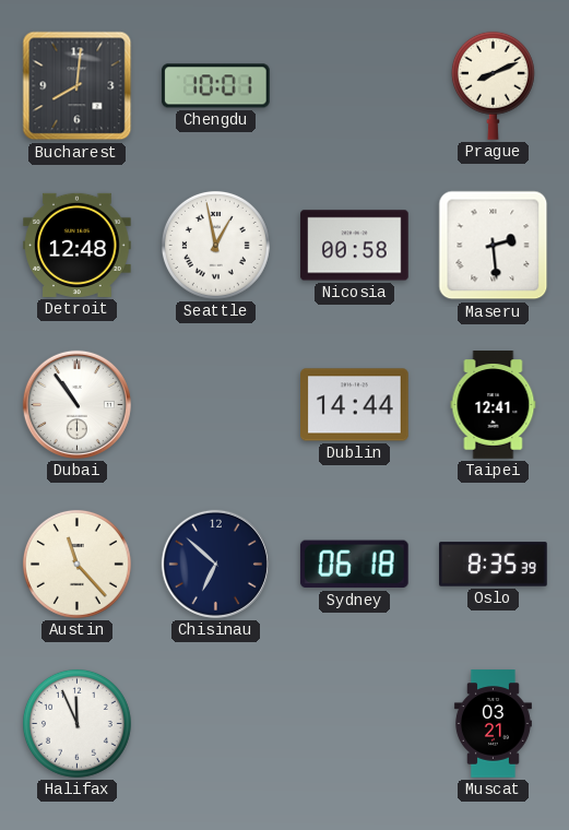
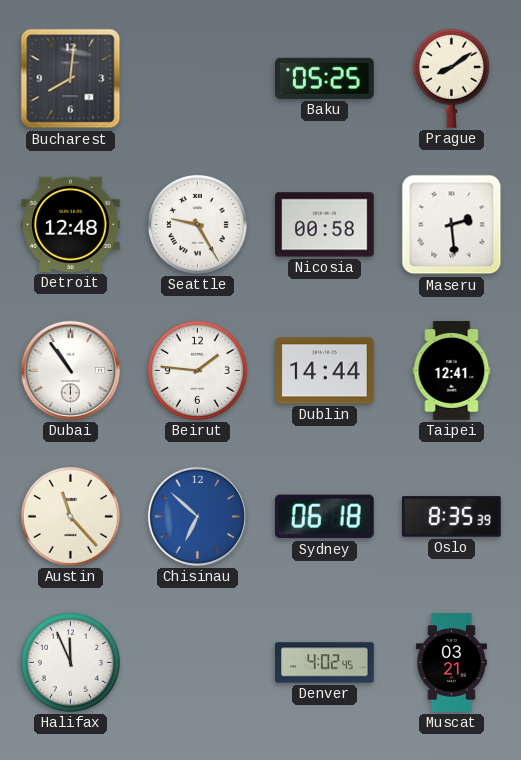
Chengdu: 10:01 -> none
Baku: none -> 05:25
Prague: 8:11 -> 8:09
Seattle: 12:58 -> 9:25
Beirut: none -> 1:46
Chisinau dial: navy -> blue
Denver: none -> 4:02
